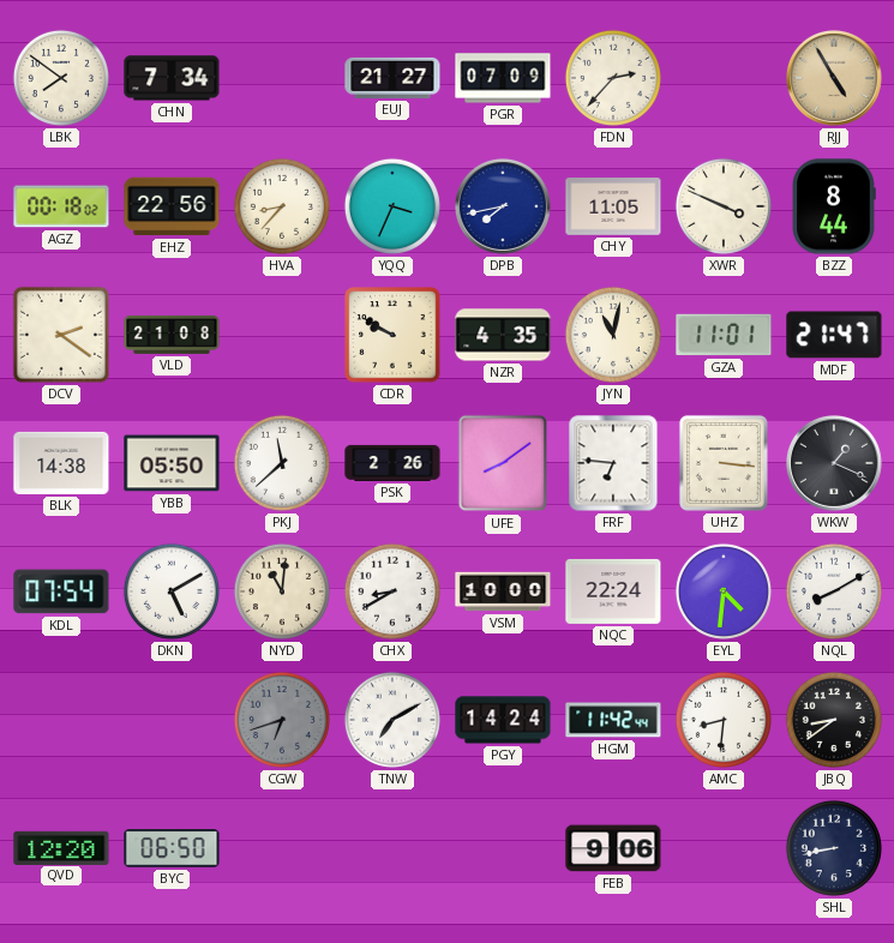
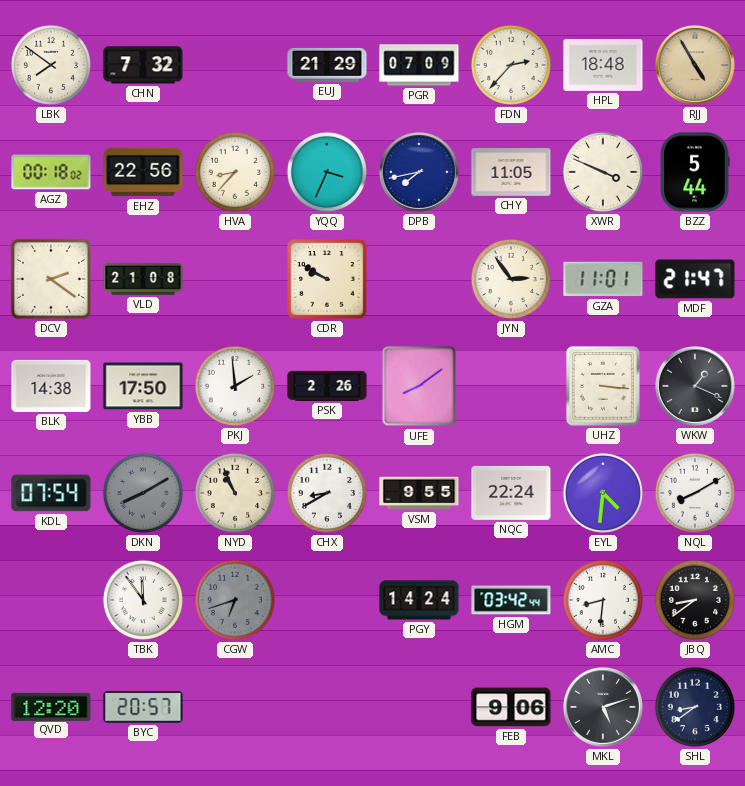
CHN: 7:34 -> 7:32
EUJ: 21:27 -> 21:29
HPL: none -> 18:48
BZZ: 8:44 -> 5:44
NZR: 4:35 -> none
JYN: 11:02 -> 2:54
YBB: 05:50 -> 17:50
PKJ: 11:38 -> 1:59
FRF: 6:46 -> none
DKN: 5:10 -> 8:10
DKN dial: white -> grey
NYD: 11:01 -> 10:56
VSM: 10:00 -> 9:55
TBK: none -> 11:54
TNW: 7:10 -> none
HGM: 11:42 -> 03:42
BYC: 06:50 -> 20:57
MKL: none -> 5:12
SHL: 8:43 -> 8:39
